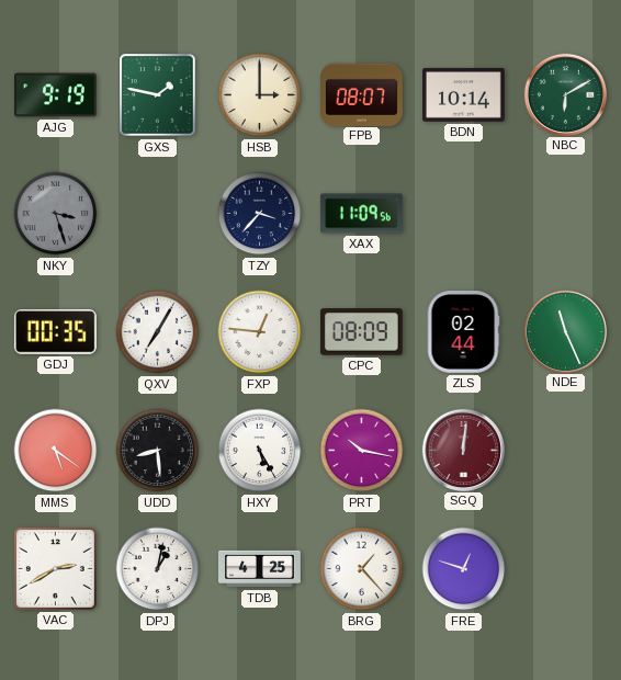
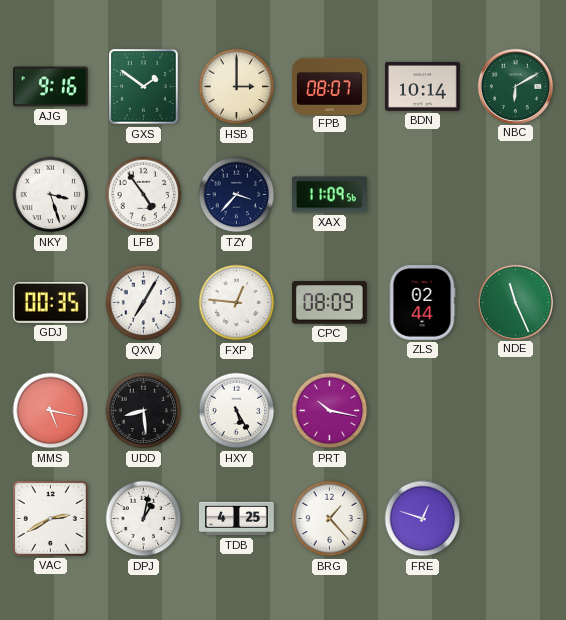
AJG: 9:19 -> 9:16
GXS: 1:47 -> 1:51
NKY dial: grey -> white
LFB: none -> 4:54
MMS: 5:21 -> 5:17
SGQ: 12:01 -> none
